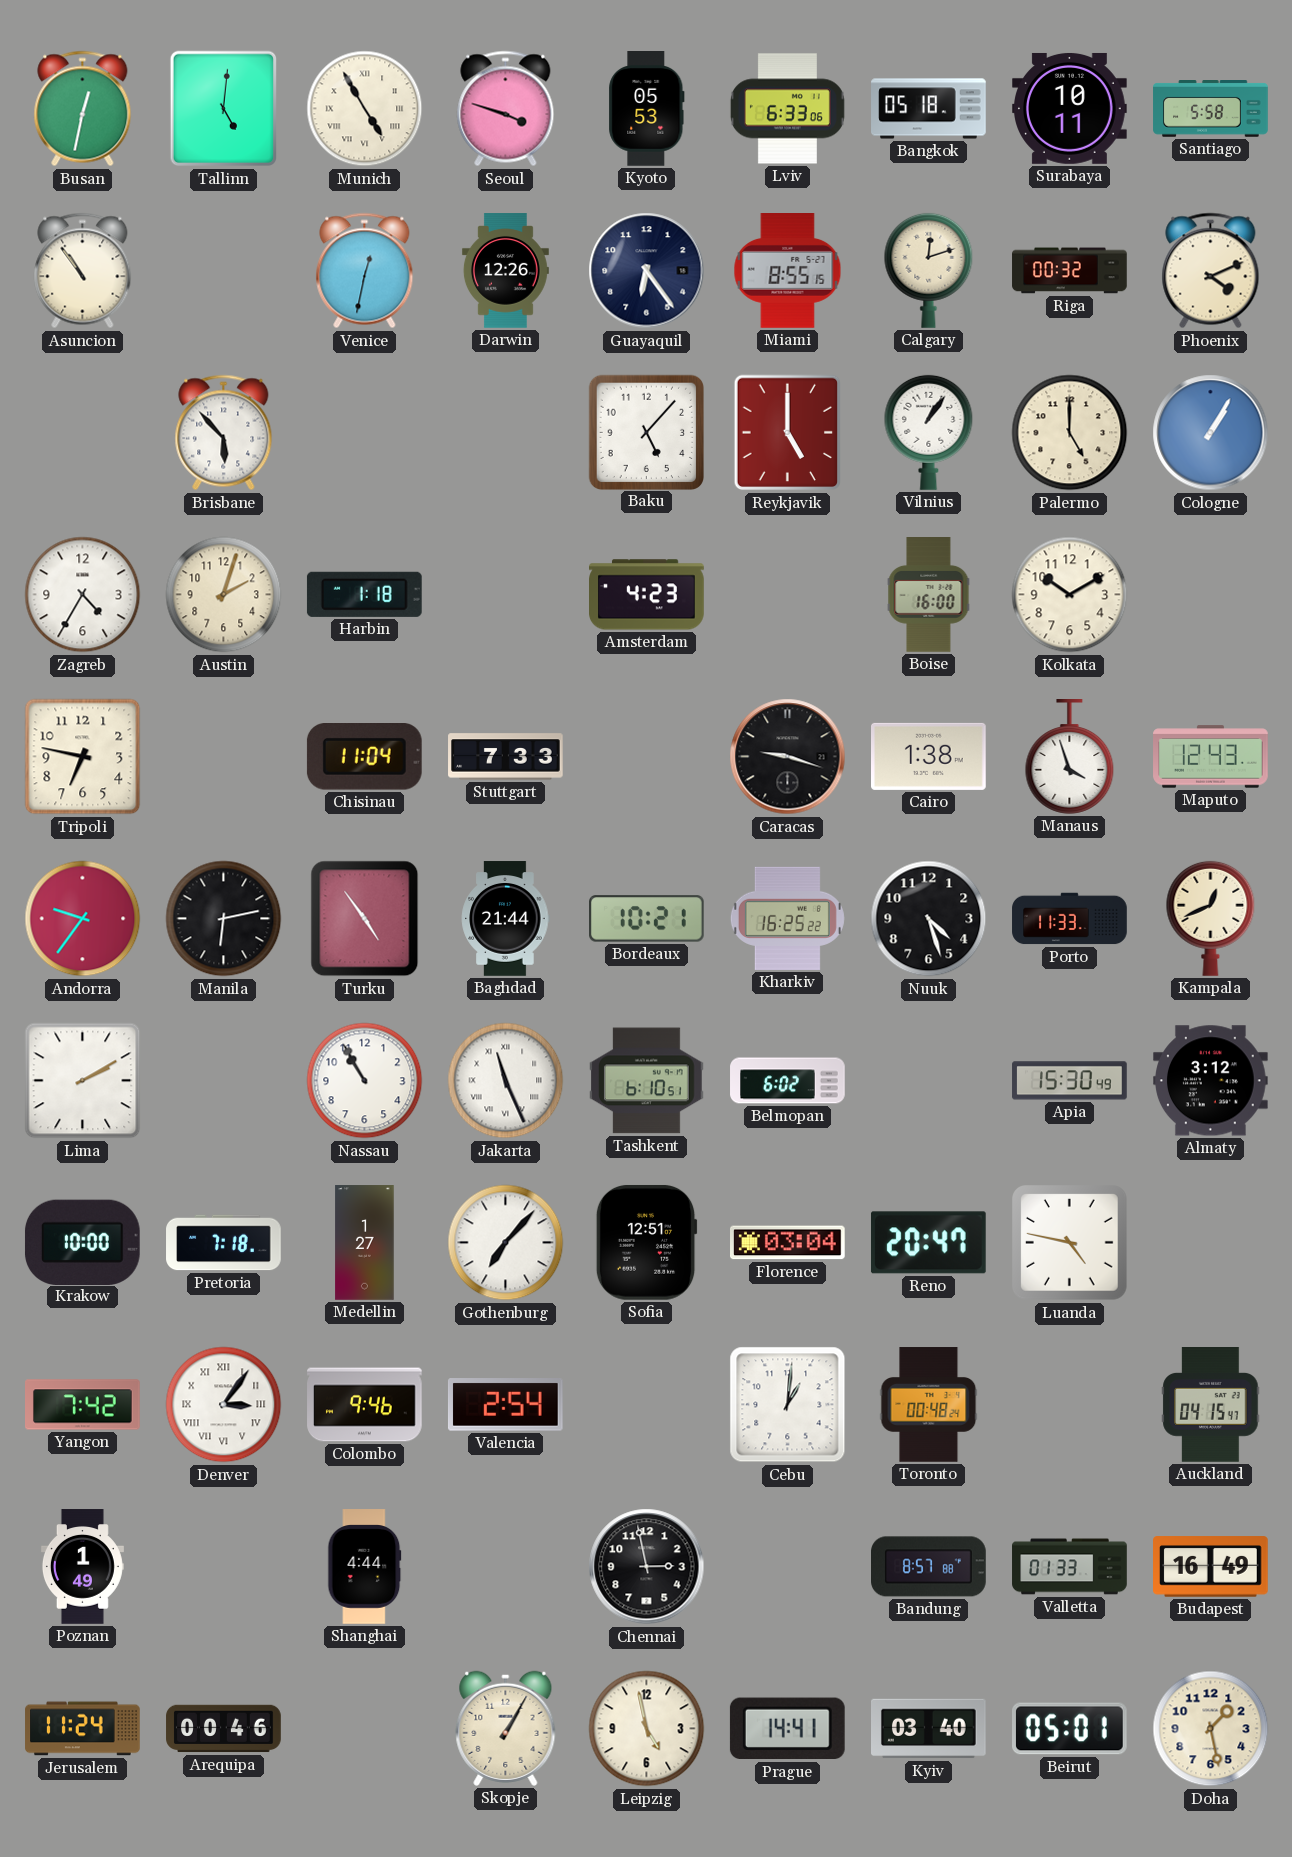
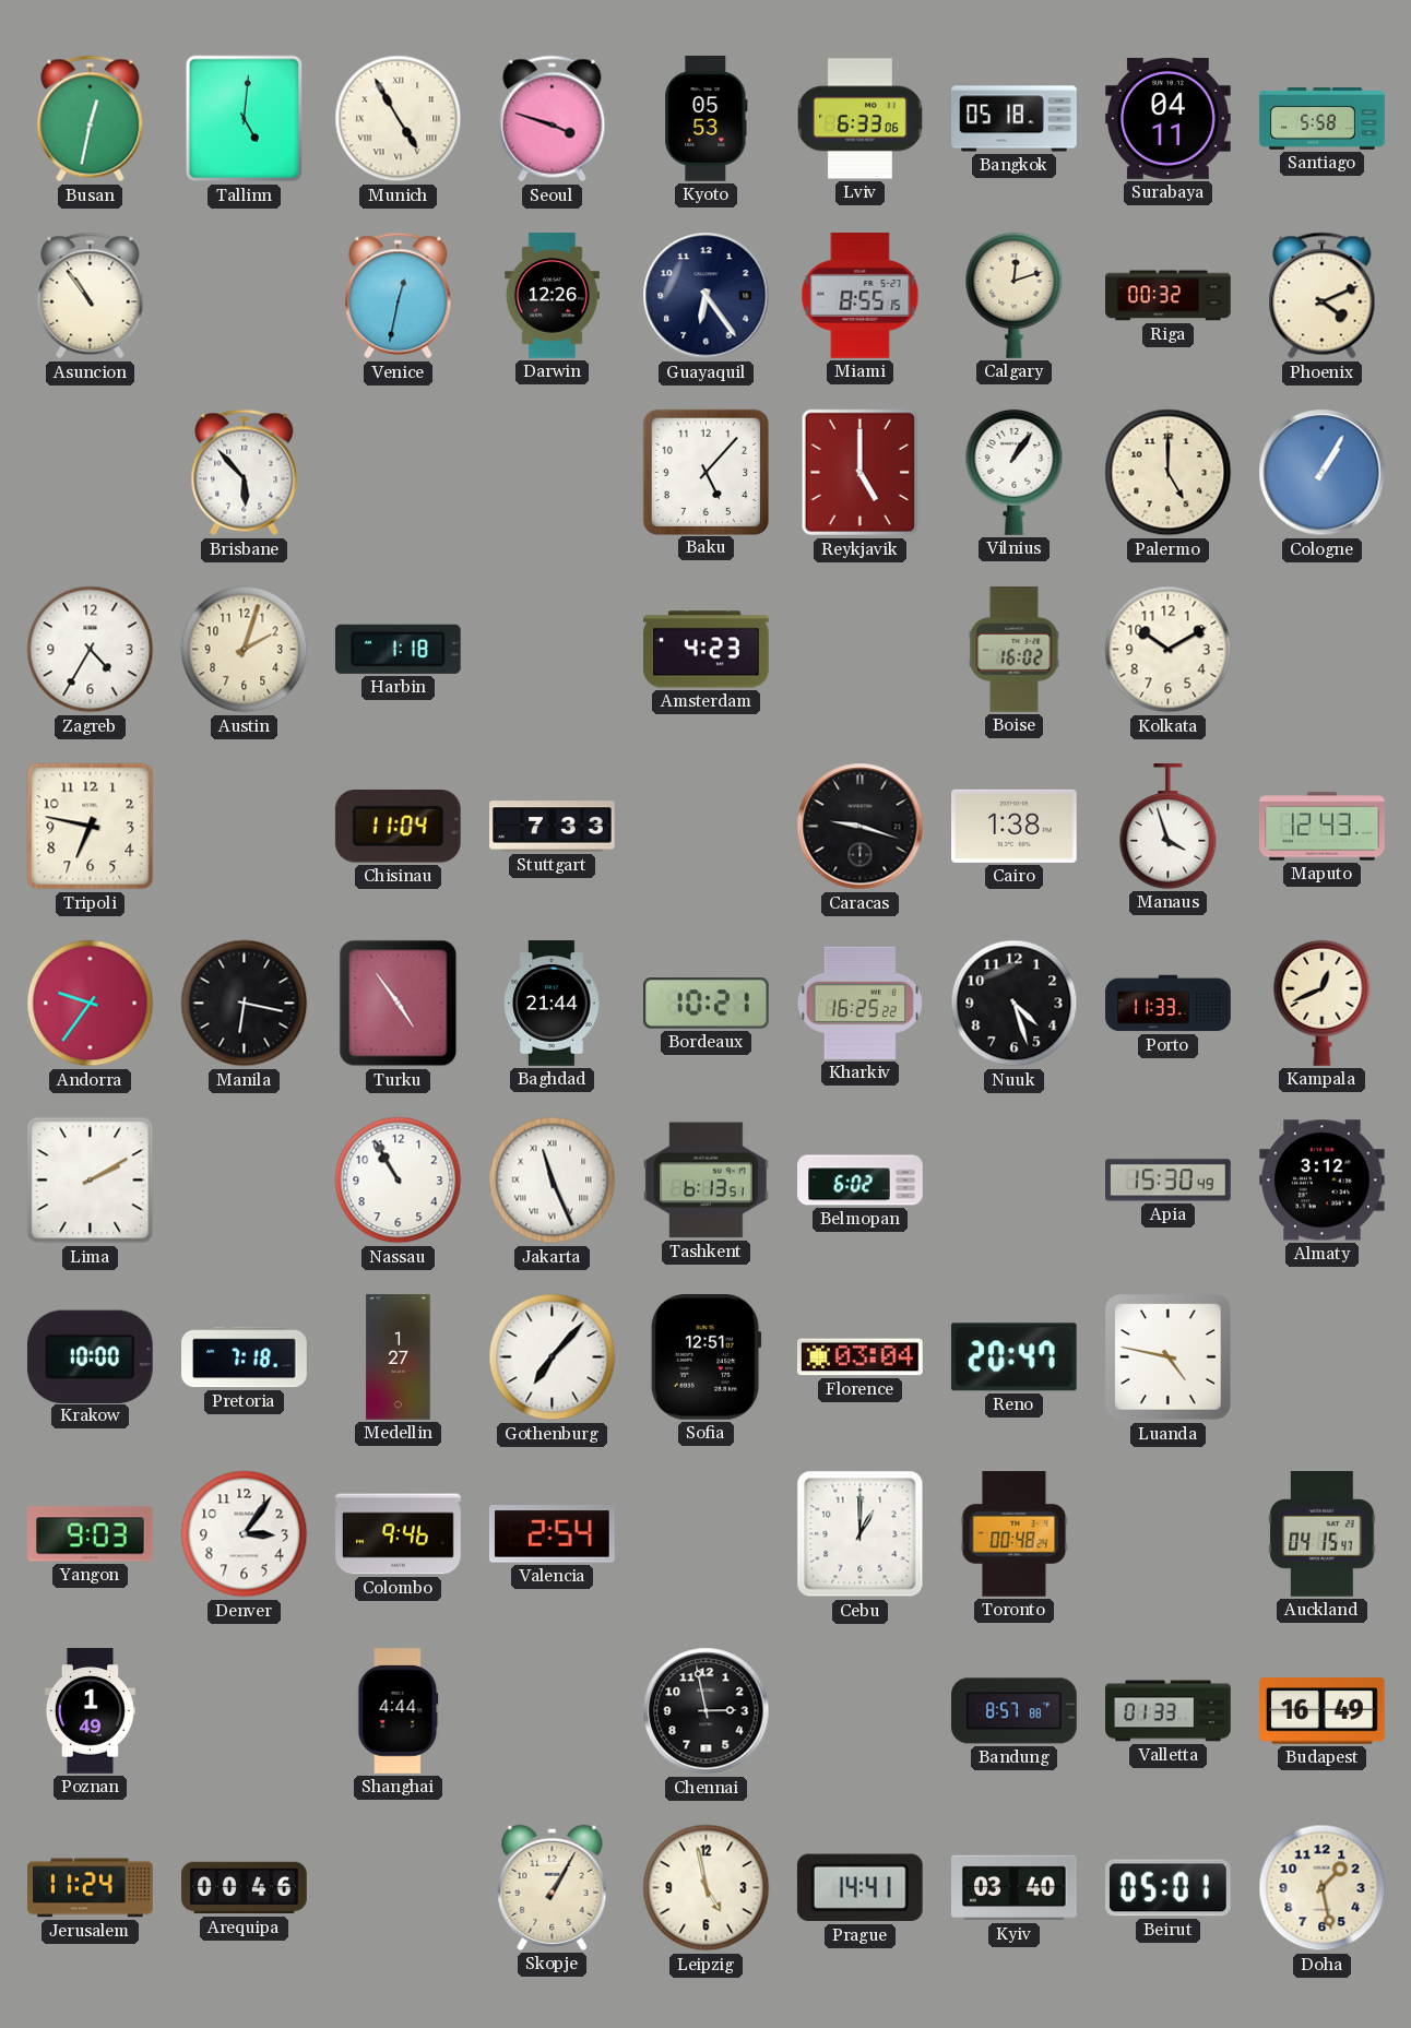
Surabaya: 10:11 -> 04:11
Boise: 16:00 -> 16:02
Manila: 6:13 -> 6:17
Tashkent: 6:10 -> 6:13
Yangon: 7:42 -> 9:03
Denver numerals: Roman -> Arabic
Cebu: 1:01 -> 1:00
